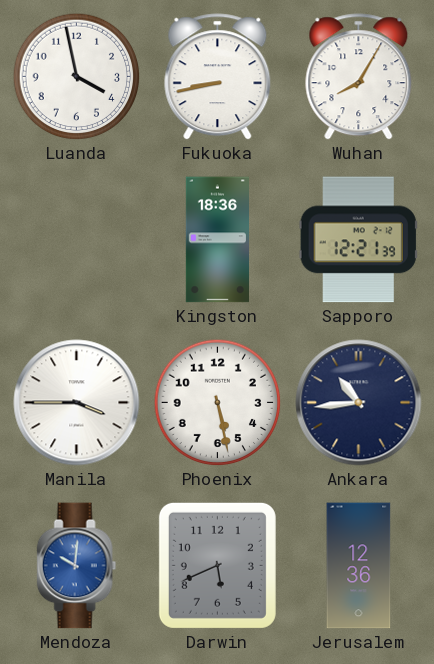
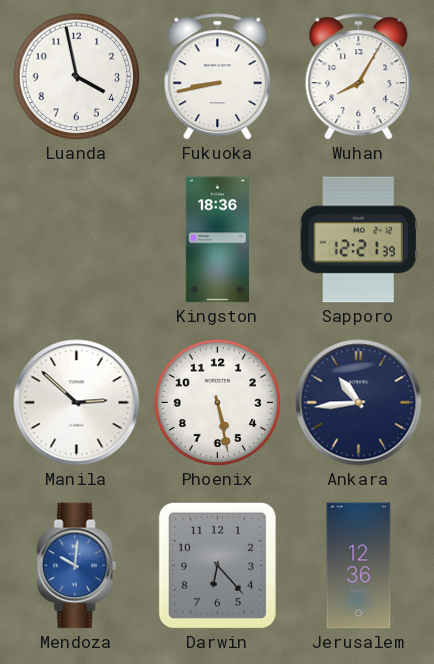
Manila: 3:45 -> 2:52
Darwin: 5:41 -> 6:23
